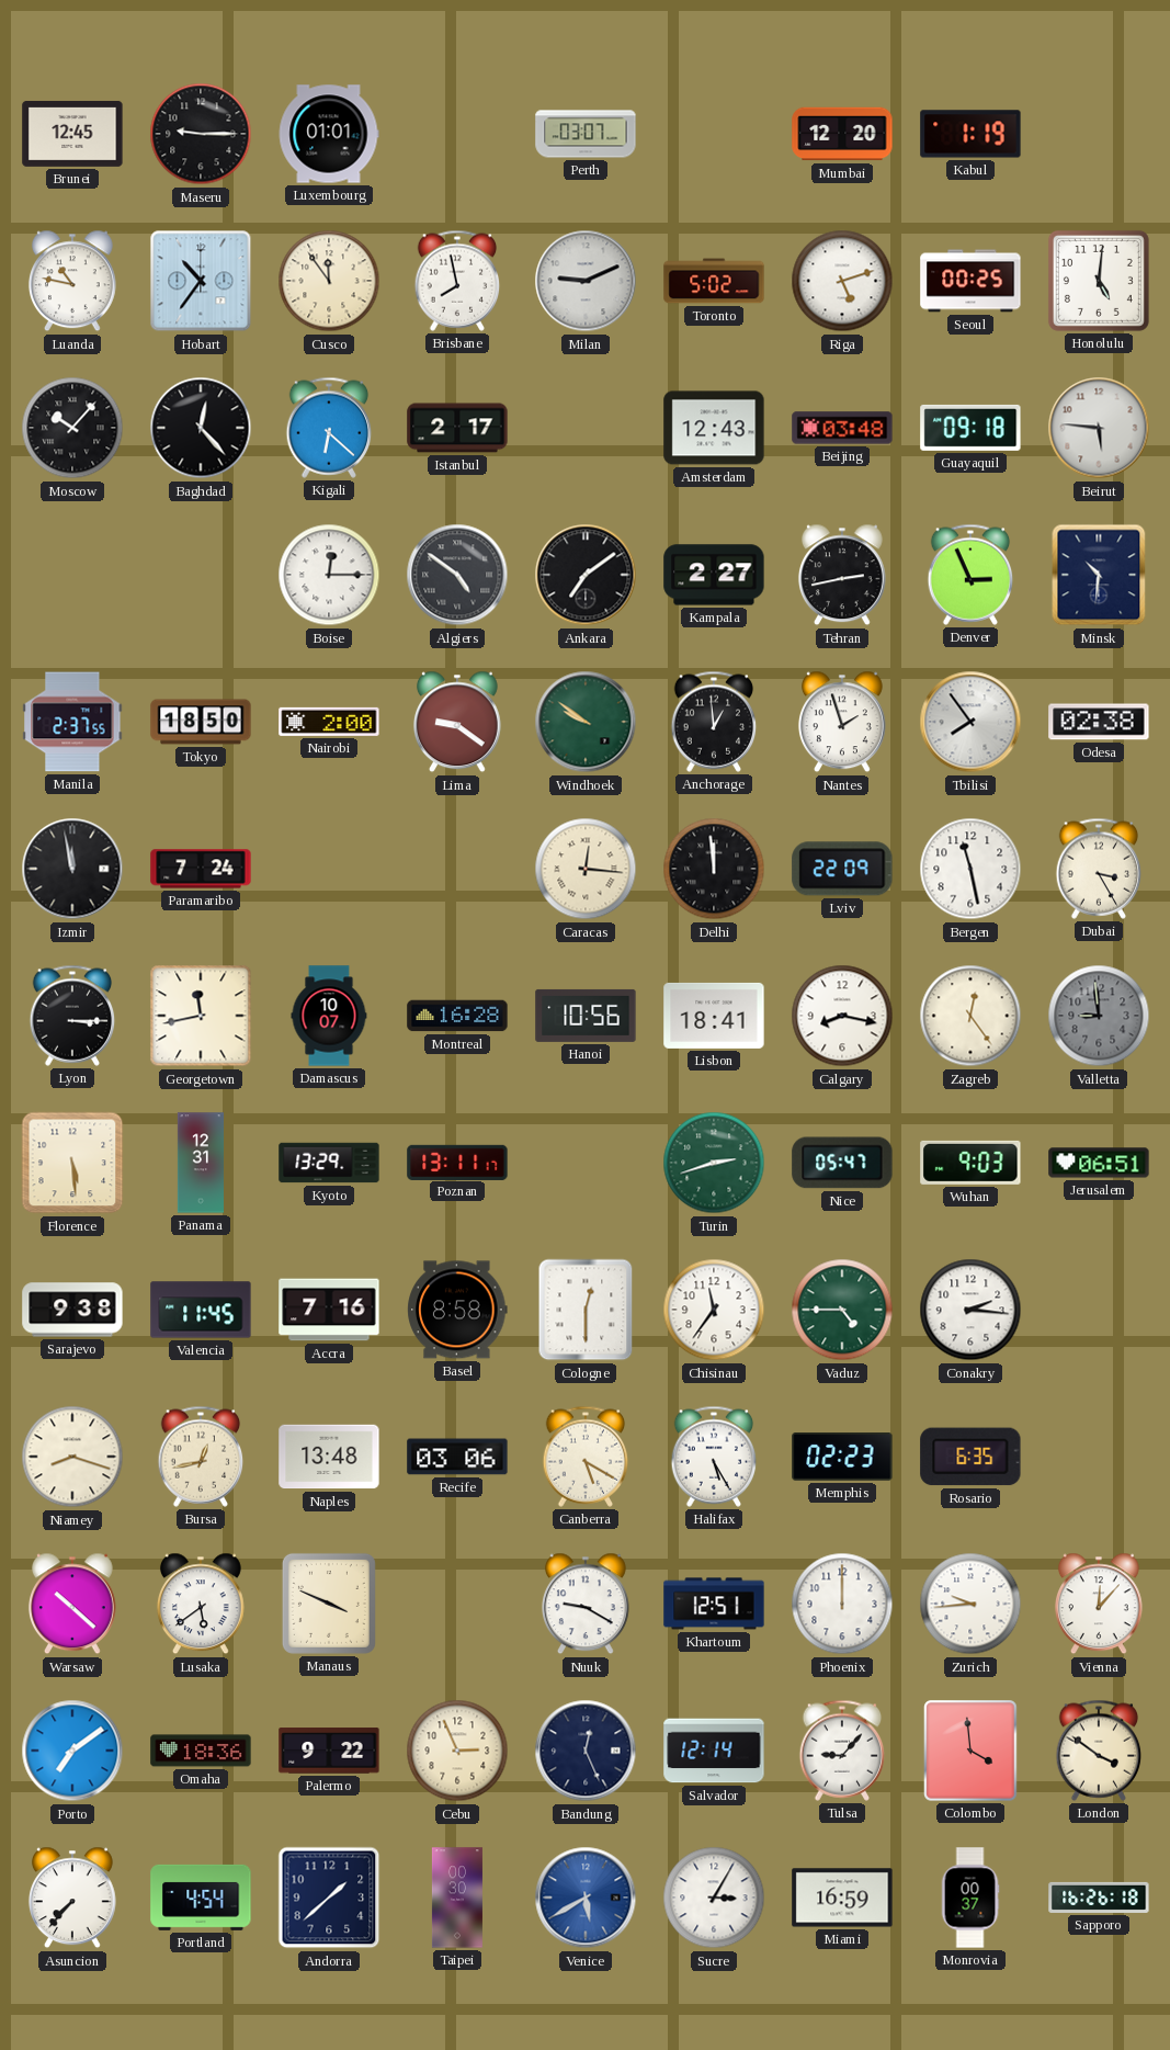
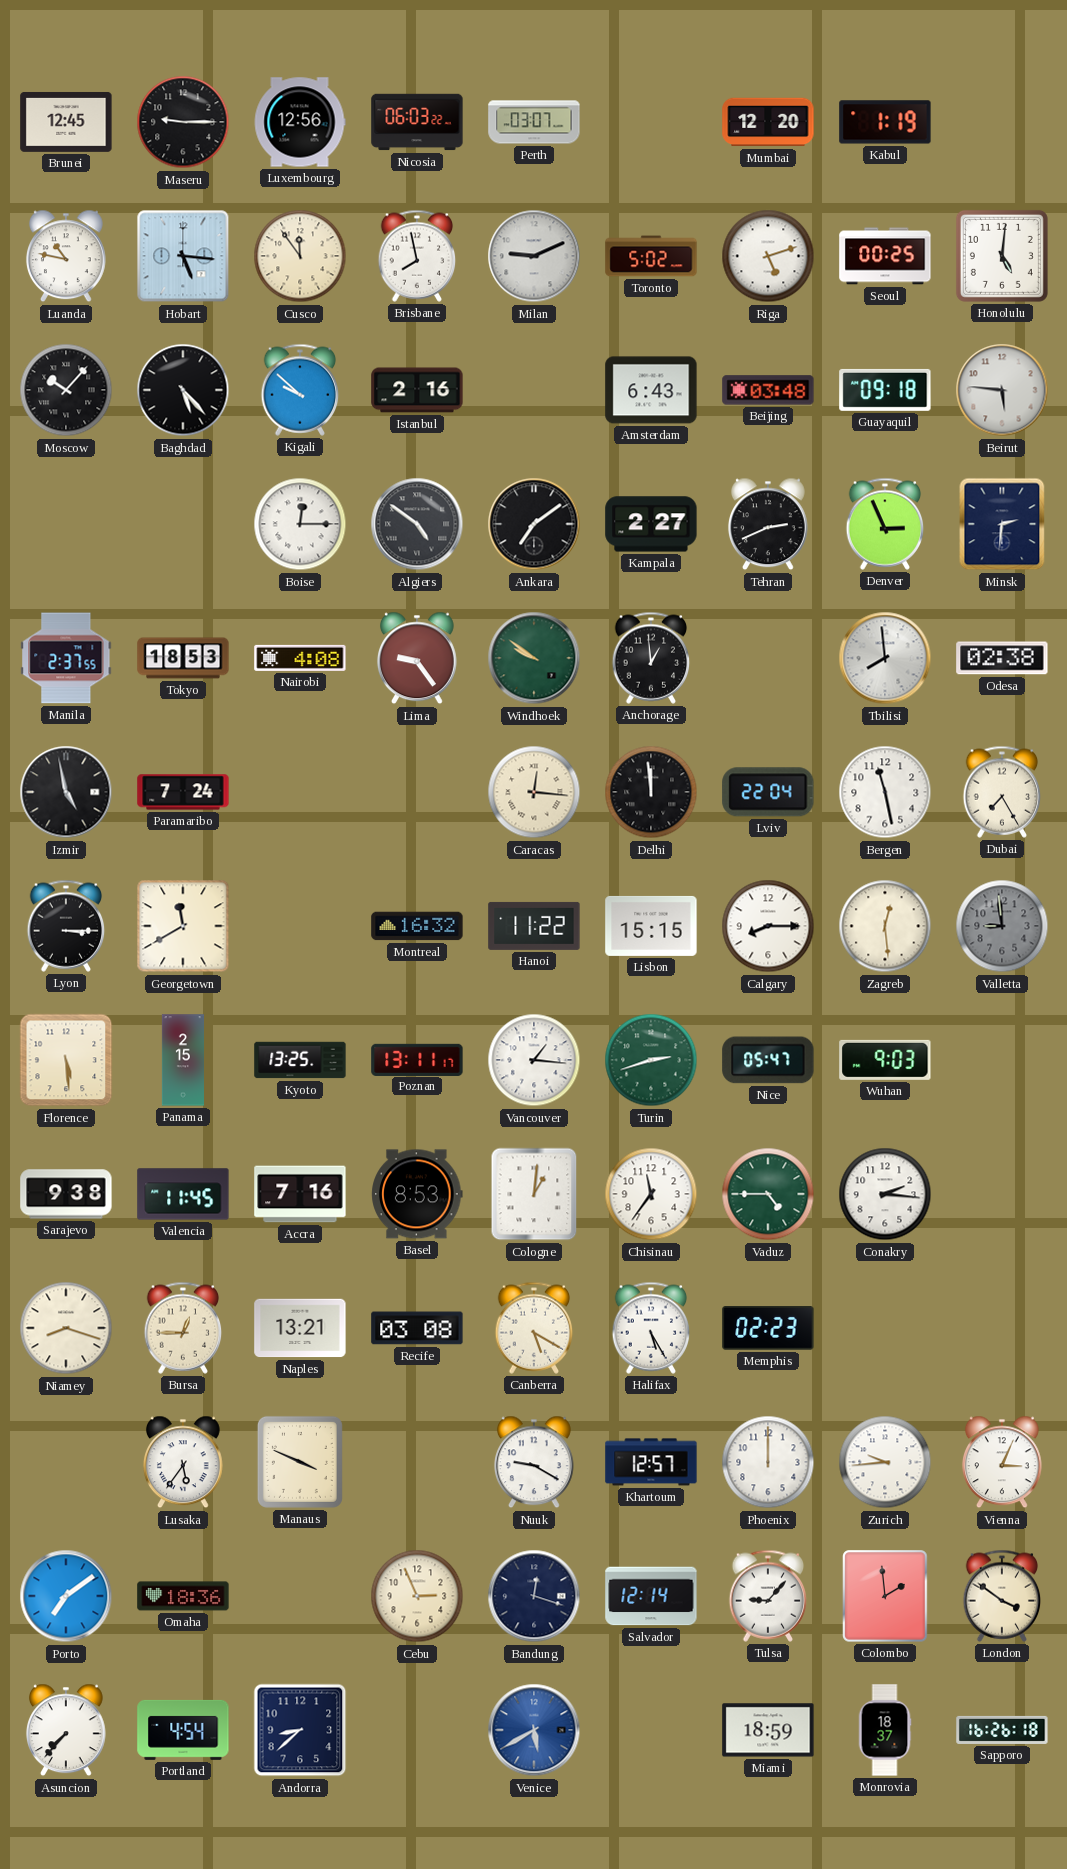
Luxembourg: 01:01 -> 12:56
Nicosia: none -> 06:03
Hobart: 10:36 -> 5:16
Baghdad: 12:23 -> 5:23
Kigali: 6:22 -> 9:52
Istanbul: 2:17 -> 2:16
Amsterdam: 12:43 -> 6:43
Tehran: 2:43 -> 2:41
Minsk: 10:31 -> 2:31
Tokyo: 18:50 -> 18:53
Nairobi: 2:00 -> 4:08
Lima: 9:21 -> 9:24
Nantes: 1:57 -> none
Tbilisi: 7:54 -> 7:59
Izmir: 11:58 -> 4:58
Lviv: 22:09 -> 22:04
Dubai: 3:25 -> 7:25
Georgetown: 11:43 -> 11:40
Damascus: 10:07 -> none
Montreal: 16:28 -> 16:32
Hanoi: 10:56 -> 11:22
Lisbon: 18:41 -> 15:15
Calgary: 8:17 -> 8:15
Zagreb: 12:24 -> 12:29
Panama: 12:31 -> 2:15
Kyoto: 13:29 -> 13:25
Vancouver: none -> 1:16
Jerusalem: 06:51 -> none
Basel: 8:58 -> 8:53
Cologne: 12:30 -> 1:01
Bursa: 12:43 -> 12:45
Naples: 13:48 -> 13:21
Recife: 03:06 -> 03:08
Rosario: 6:35 -> none
Warsaw: 10:22 -> none
Lusaka: 5:39 -> 5:36
Khartoum: 12:51 -> 12:57
Vienna: 12:07 -> 3:04
Palermo: 9:22 -> none
Bandung: 12:26 -> 12:18
Colombo: 3:59 -> 1:59
Andorra: 1:38 -> 8:38
Taipei: 00:30 -> none
Sucre: 3:05 -> none
Miami: 16:59 -> 18:59
Monrovia: 00:37 -> 18:37
